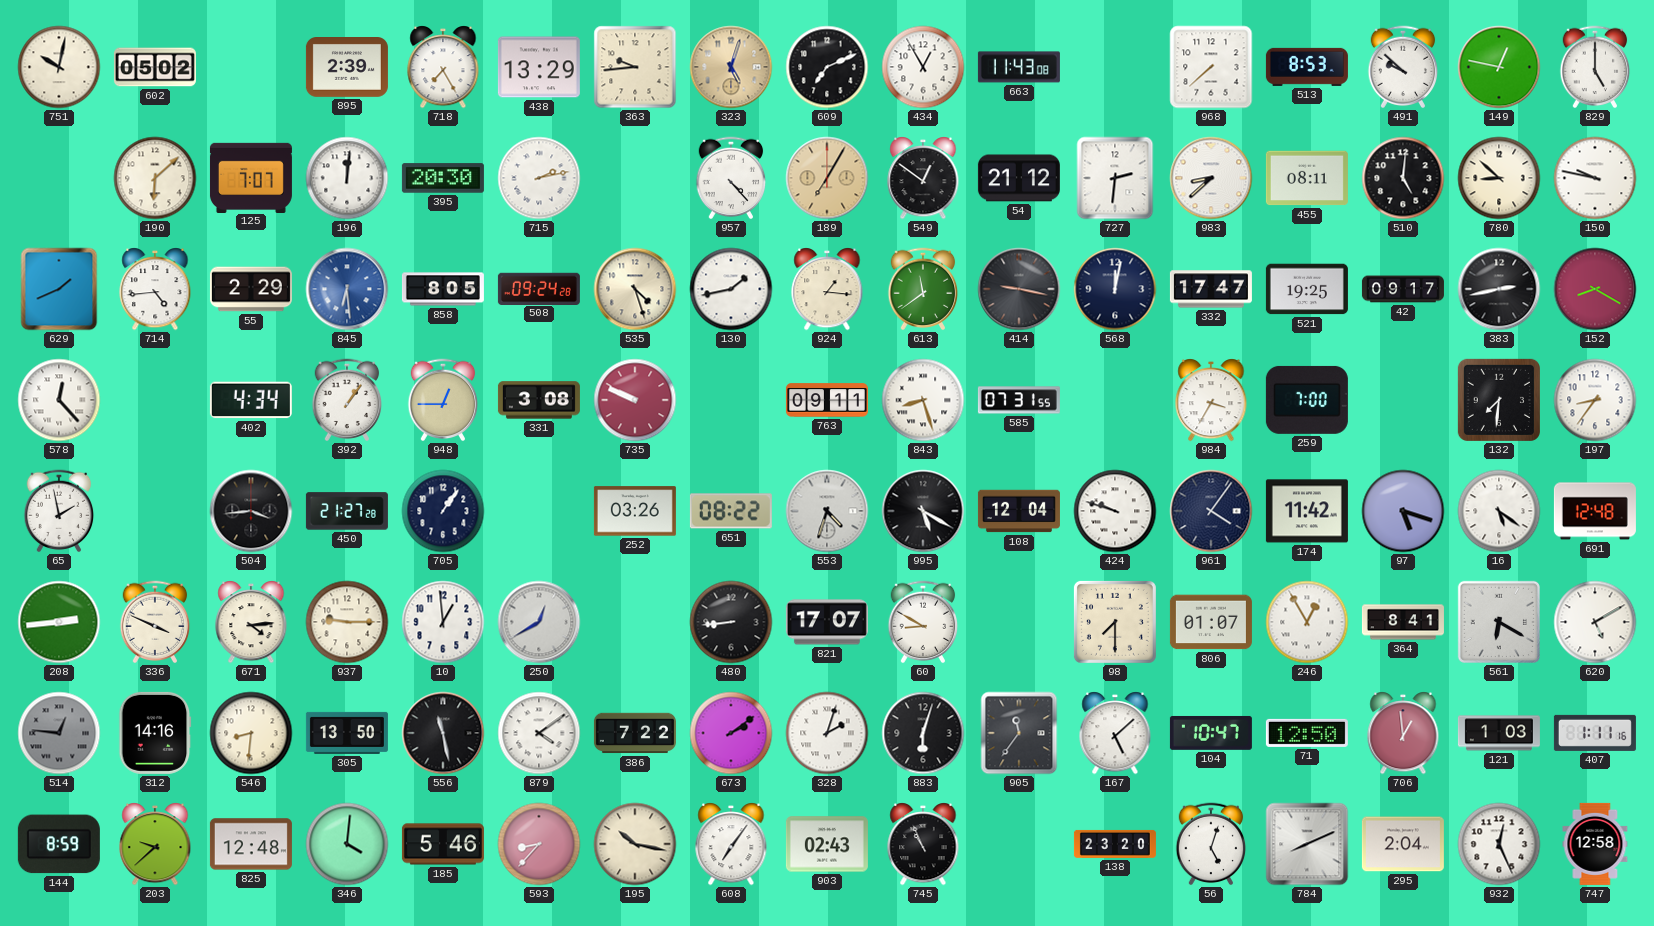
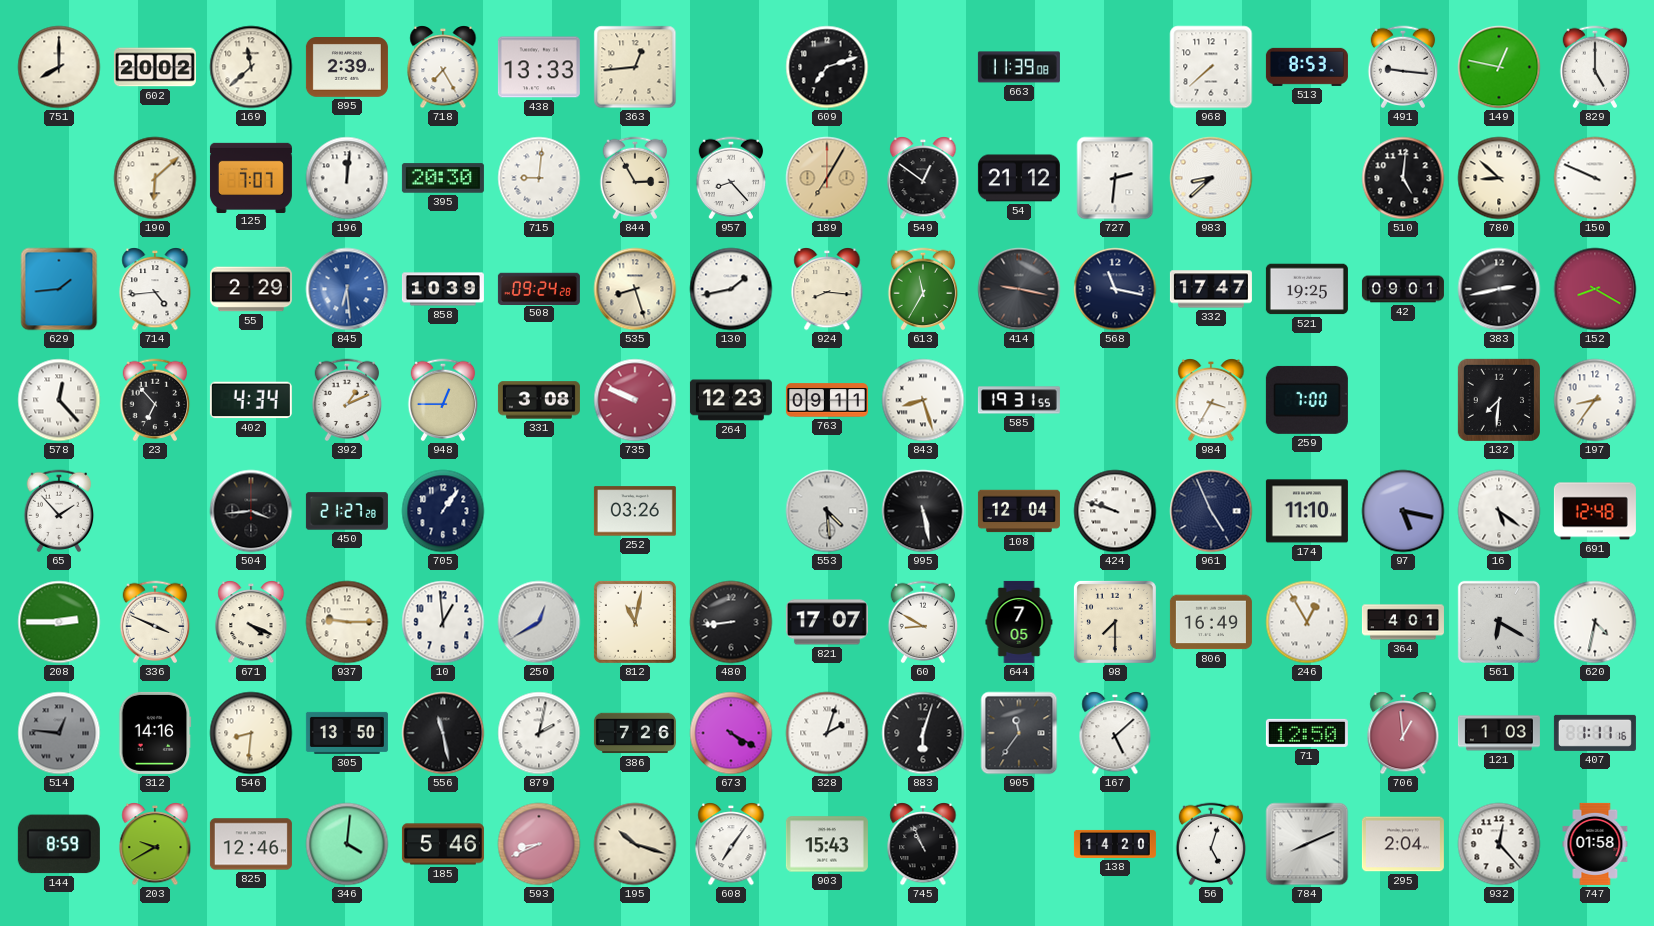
751: 10:02 -> 8:00
602: 05:02 -> 20:02
169: none -> 11:38
438: 13:29 -> 13:33
363: 9:44 -> 12:44
323: 5:03 -> none
609: 7:11 -> 7:12
434: 12:55 -> none
663: 11:43 -> 11:39
491: 9:52 -> 9:16
715: 2:13 -> 9:01
844: none -> 2:55
957: 4:23 -> 8:23
455: 08:11 -> none
150: 9:47 -> 9:49
629: 1:41 -> 1:44
858: 8:05 -> 10:39
535: 4:27 -> 8:27
924: 1:16 -> 8:16
613: 11:39 -> 11:35
568: 12:02 -> 11:17
42: 09:17 -> 09:01
23: none -> 6:53
392: 1:06 -> 1:11
264: none -> 12:23
585: 07:31 -> 19:31
65: 1:58 -> 1:53
651: 08:22 -> none
553: 4:33 -> 4:29
995: 5:20 -> 5:28
961: 4:06 -> 4:56
174: 11:42 -> 11:10
97: 5:18 -> 5:17
208: 2:44 -> 2:45
671: 4:14 -> 4:19
812: none -> 11:02
644: none -> 7:05
806: 01:07 -> 16:49
364: 8:41 -> 4:01
620: 5:10 -> 4:32
879: 4:09 -> 2:02
386: 7:22 -> 7:26
673: 2:09 -> 4:20
104: 10:47 -> none
203: 9:38 -> 9:40
825: 12:48 -> 12:46
593: 8:37 -> 8:41
195: 10:17 -> 10:18
903: 02:43 -> 15:43
138: 23:20 -> 14:20
932: 12:26 -> 12:23
747: 12:58 -> 01:58
